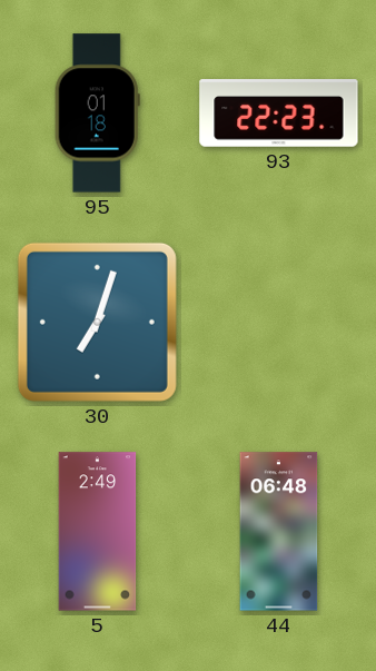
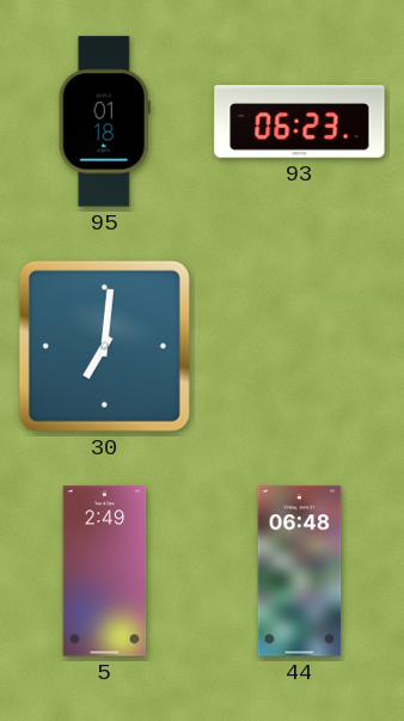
93: 22:23 -> 06:23
30: 7:03 -> 7:01
